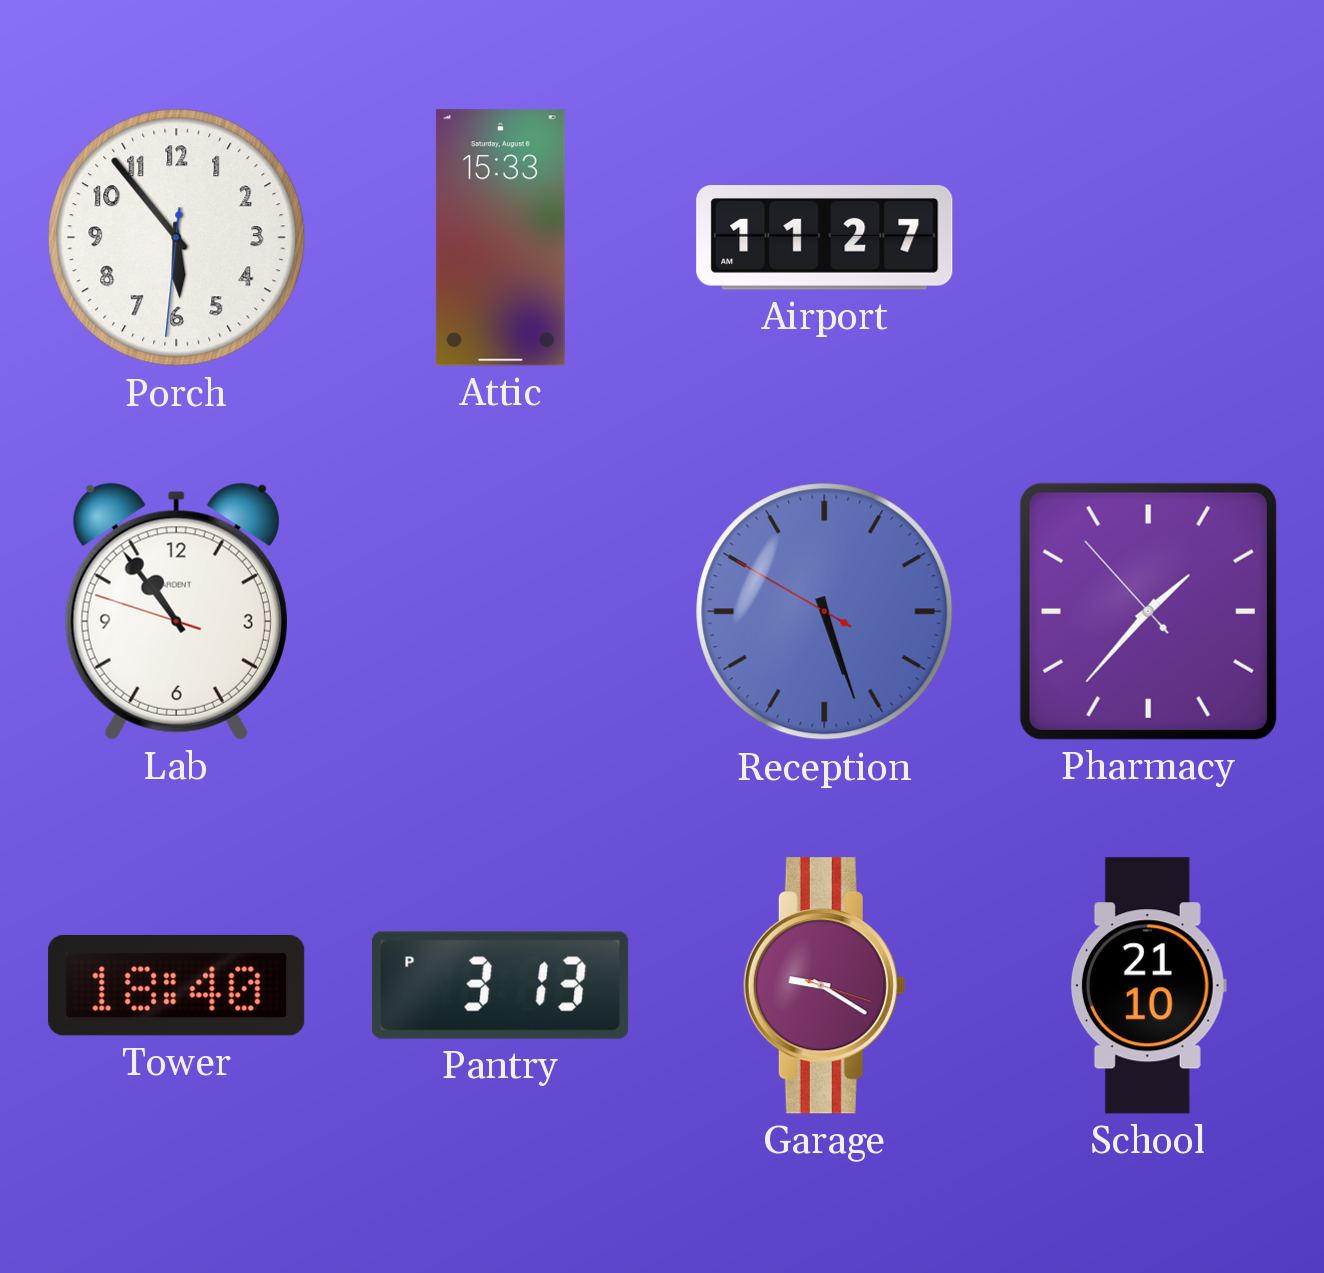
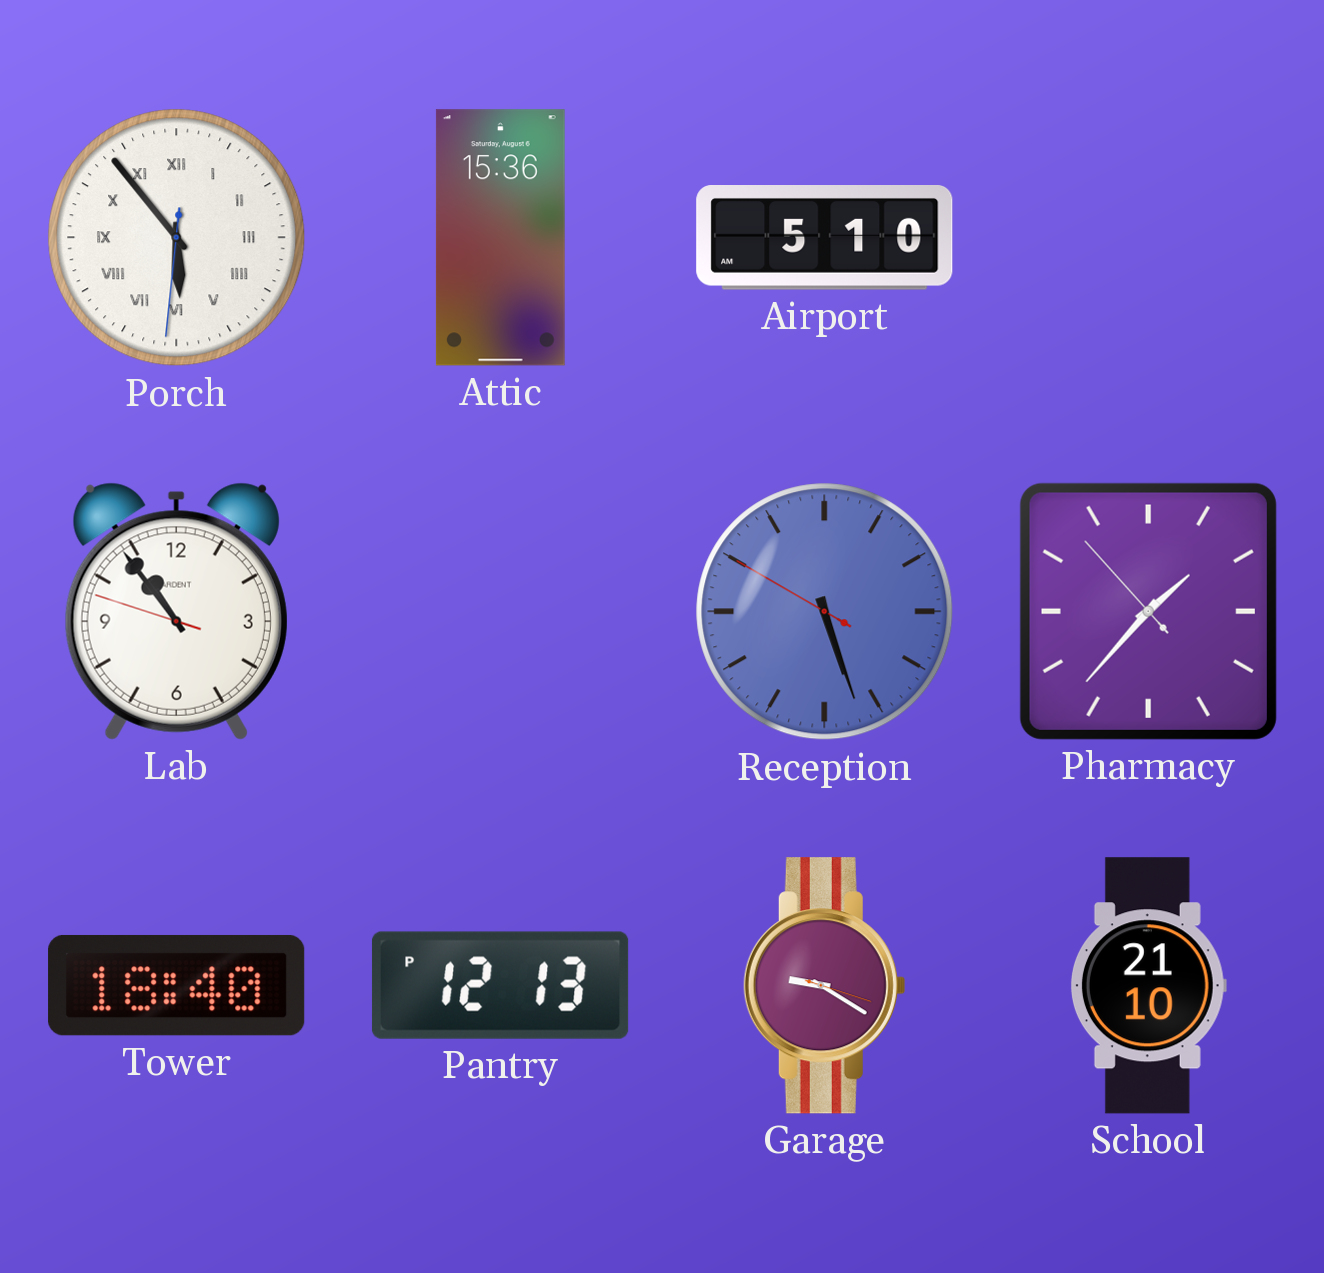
Porch numerals: Arabic -> Roman
Attic: 15:33 -> 15:36
Airport: 11:27 -> 5:10
Pantry: 3:13 -> 12:13
